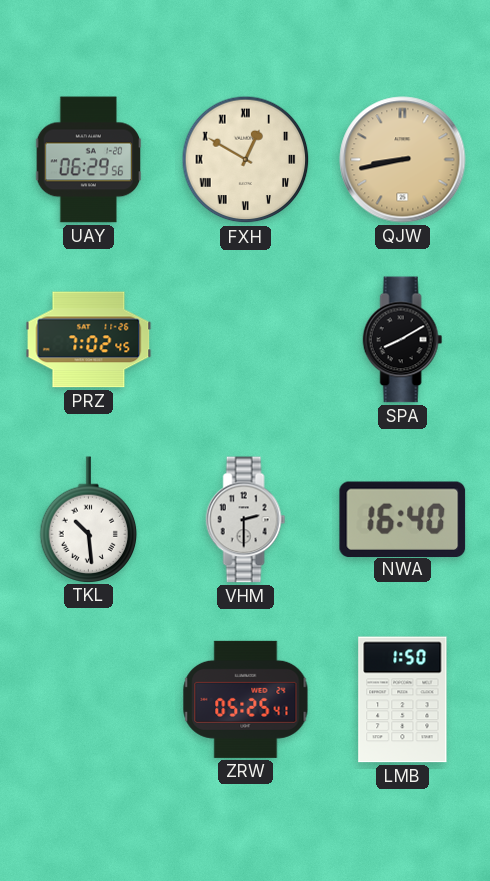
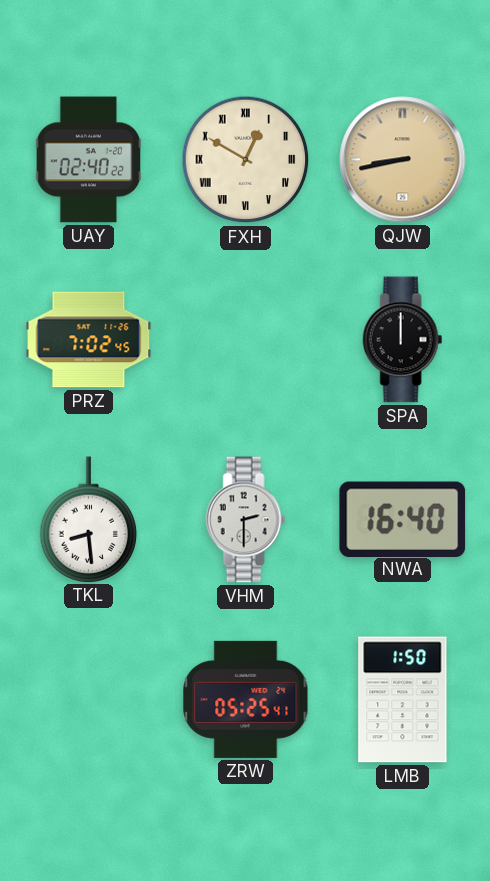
UAY: 06:29 -> 02:40
SPA: 8:10 -> 12:00
TKL: 10:29 -> 8:29
